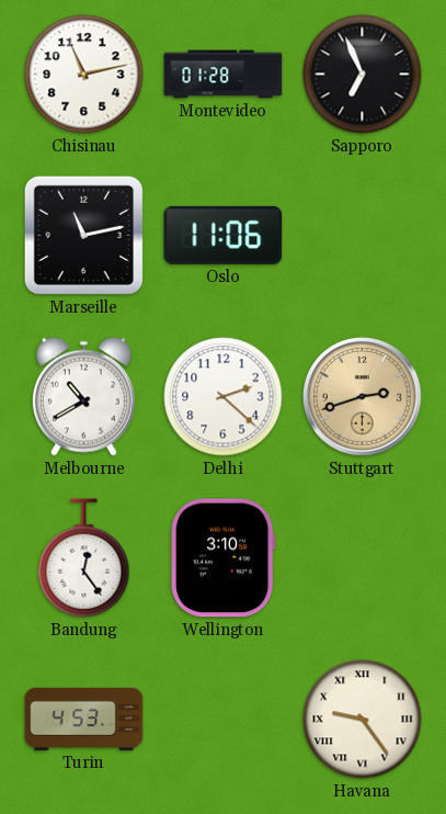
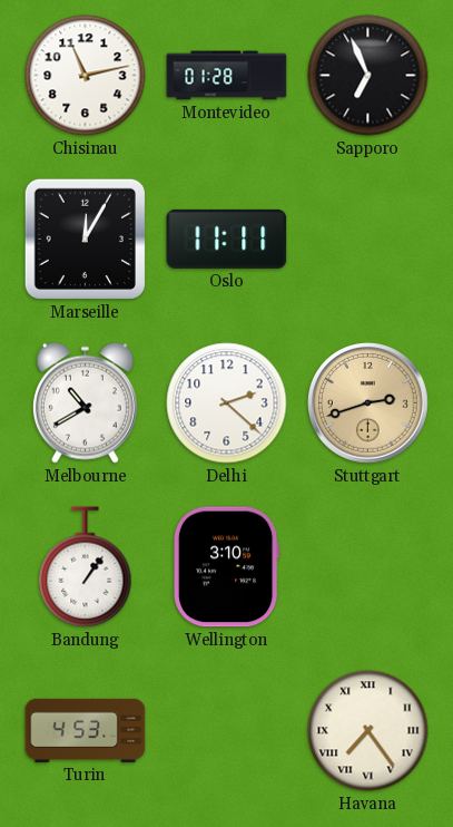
Marseille: 11:13 -> 12:05
Oslo: 11:06 -> 11:11
Bandung: 12:24 -> 1:06
Havana: 9:24 -> 7:24
